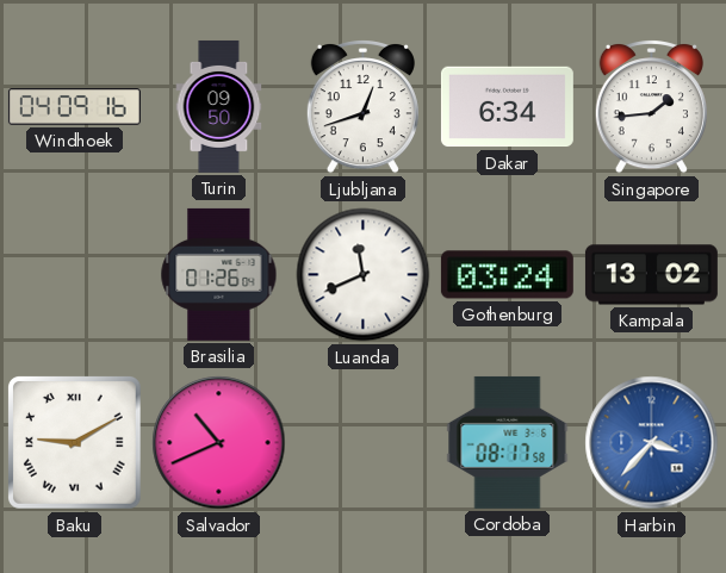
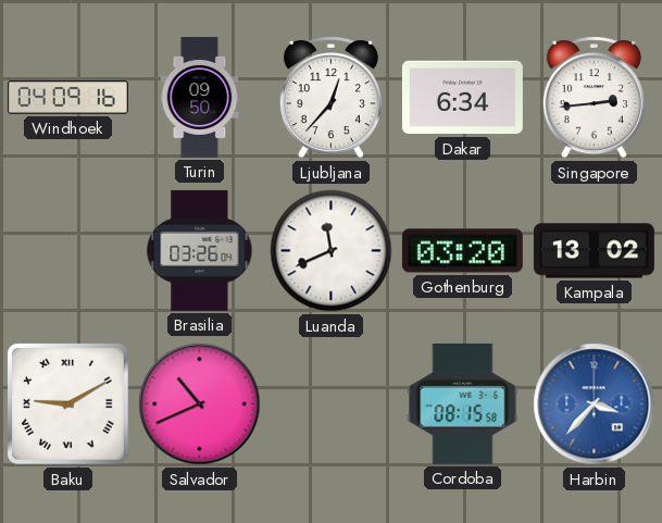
Ljubljana: 12:42 -> 12:37
Singapore: 1:44 -> 2:44
Brasilia: 01:26 -> 03:26
Gothenburg: 03:24 -> 03:20
Cordoba: 08:17 -> 08:15
